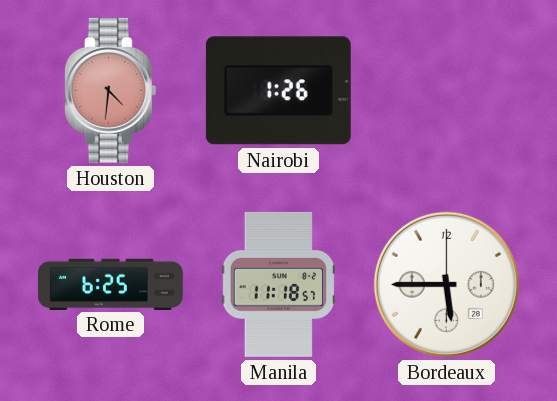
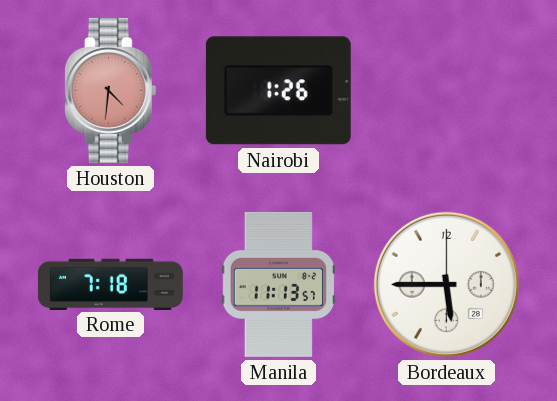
Rome: 6:25 -> 7:18
Manila: 11:18 -> 11:13
